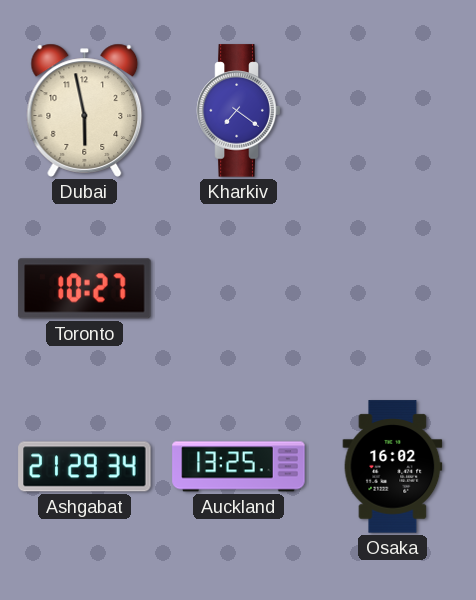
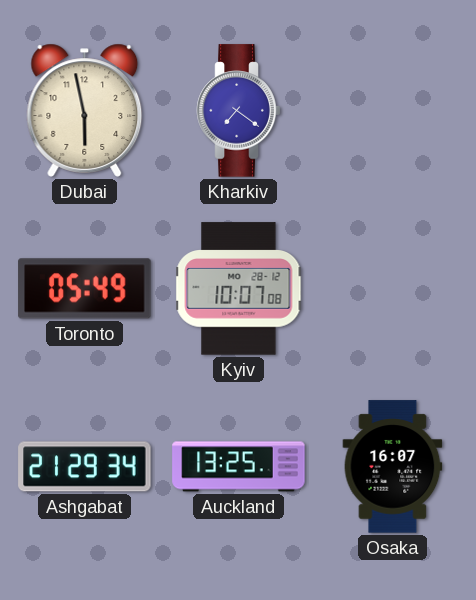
Toronto: 10:27 -> 05:49
Kyiv: none -> 10:07
Osaka: 16:02 -> 16:07
